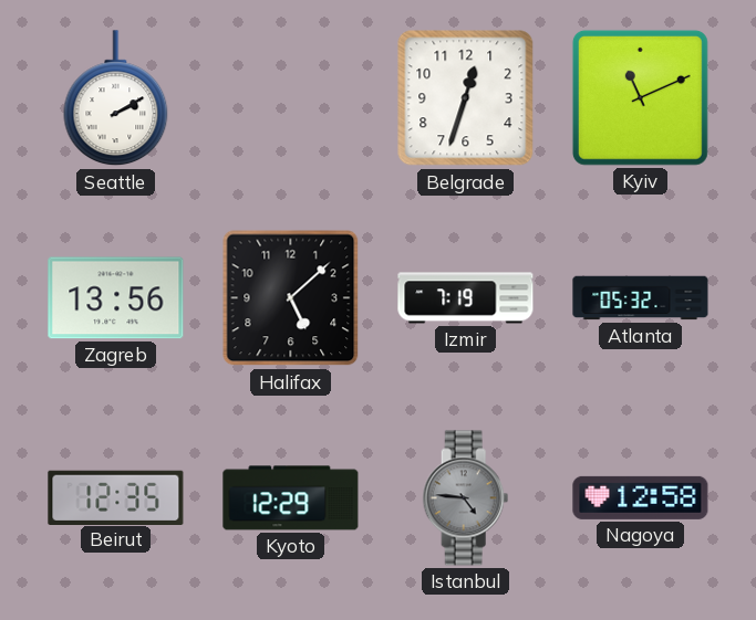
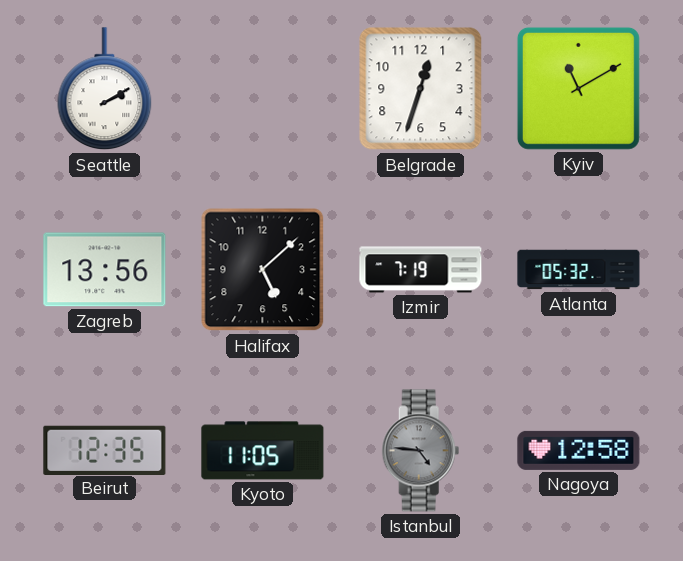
Kyiv: 11:11 -> 11:10
Kyoto: 12:29 -> 11:05
